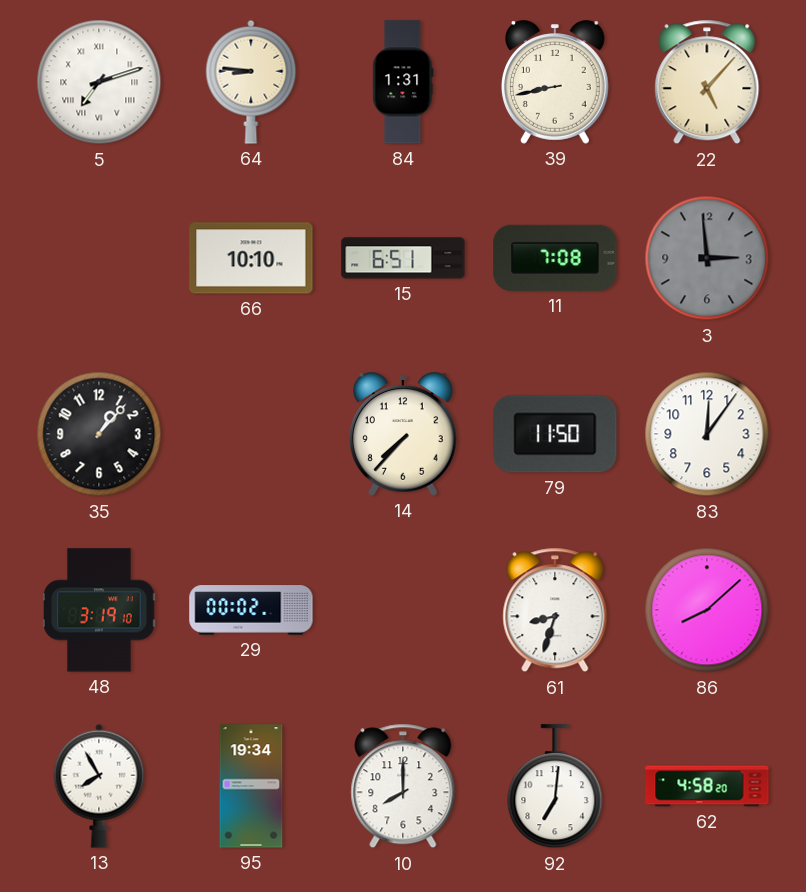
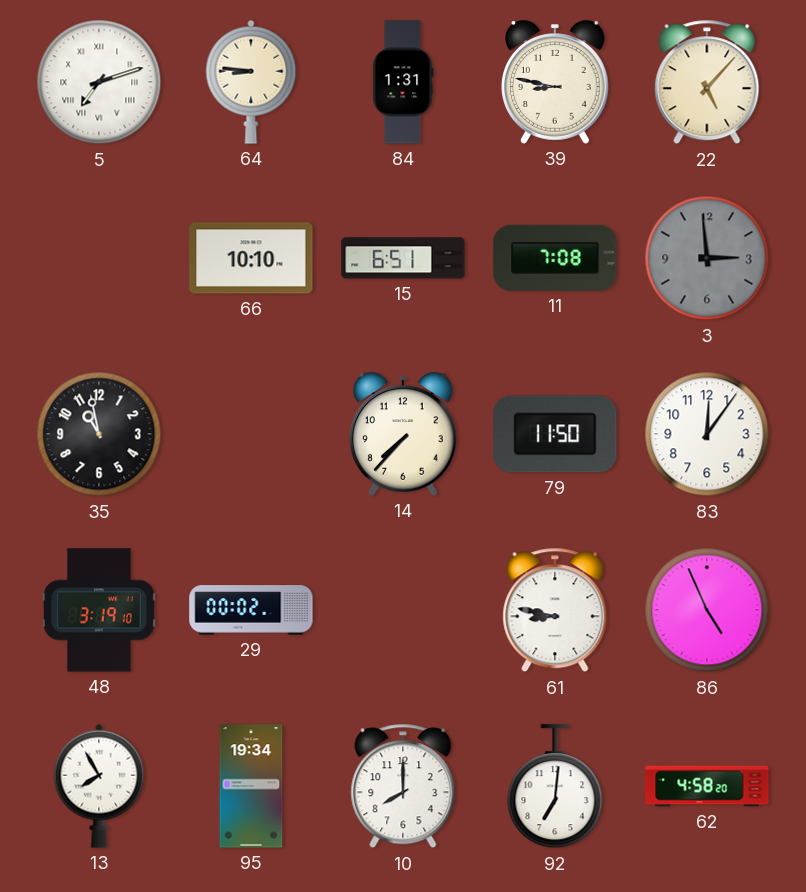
39: 8:43 -> 8:47
35: 1:07 -> 10:58
61: 8:33 -> 8:47
86: 8:08 -> 4:56
